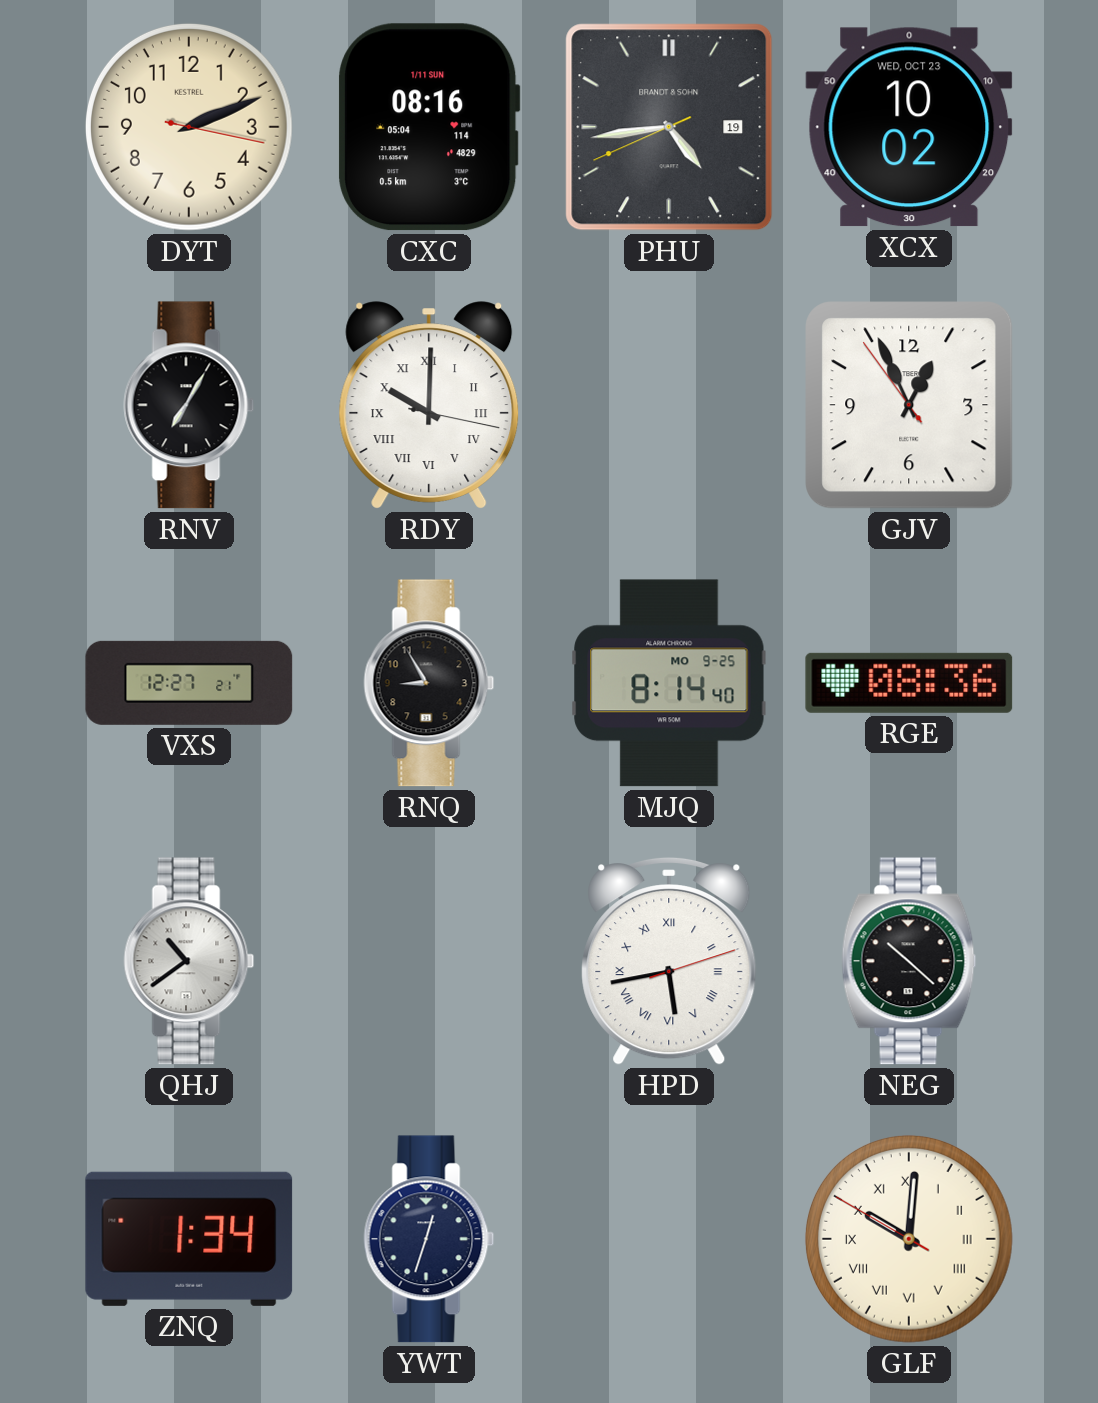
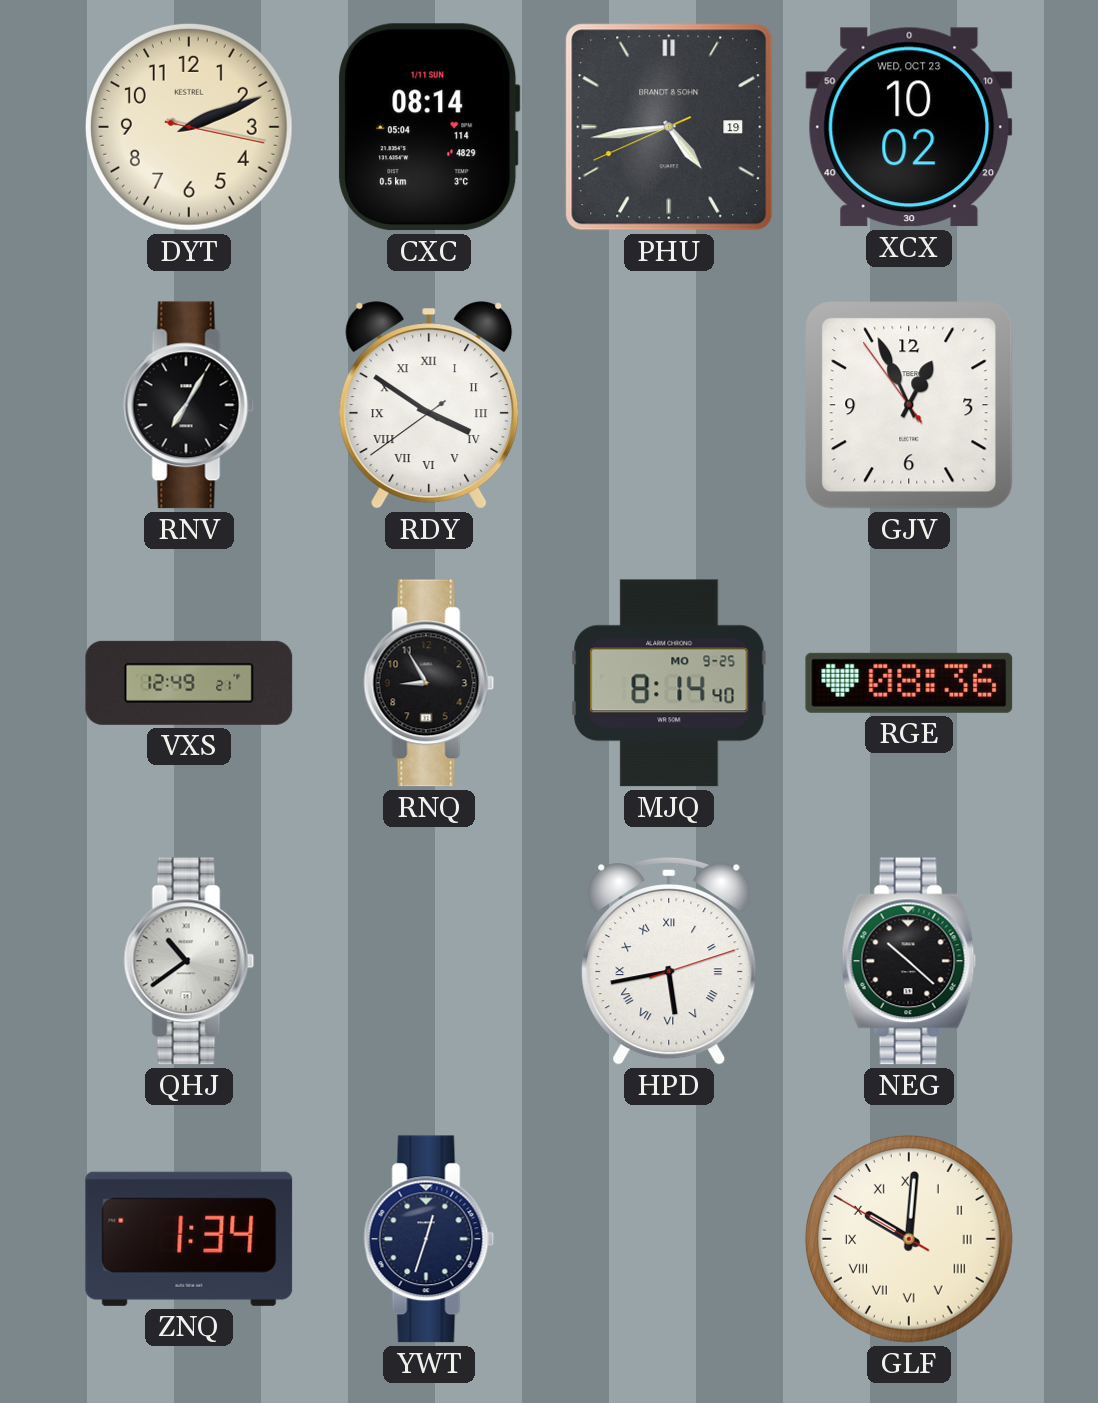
CXC: 08:16 -> 08:14
RDY: 10:00 -> 3:50
VXS: 12:27 -> 12:49
